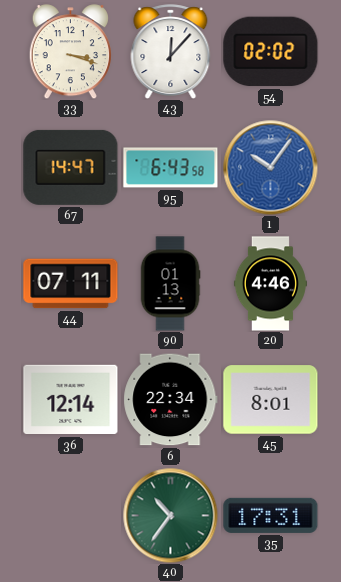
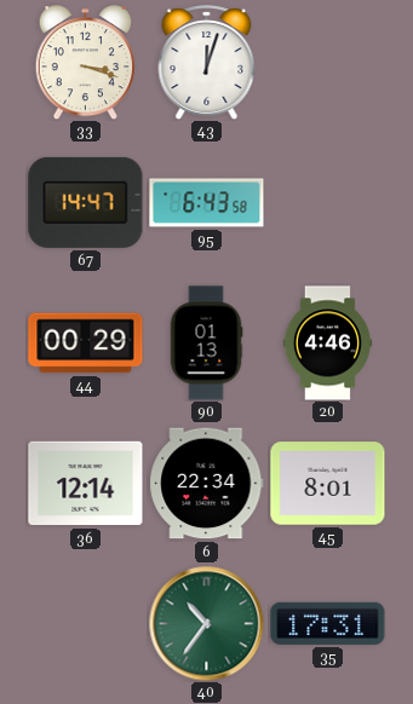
43: 12:07 -> 12:03
54: 02:02 -> none
1: 10:06 -> none
44: 07:11 -> 00:29
